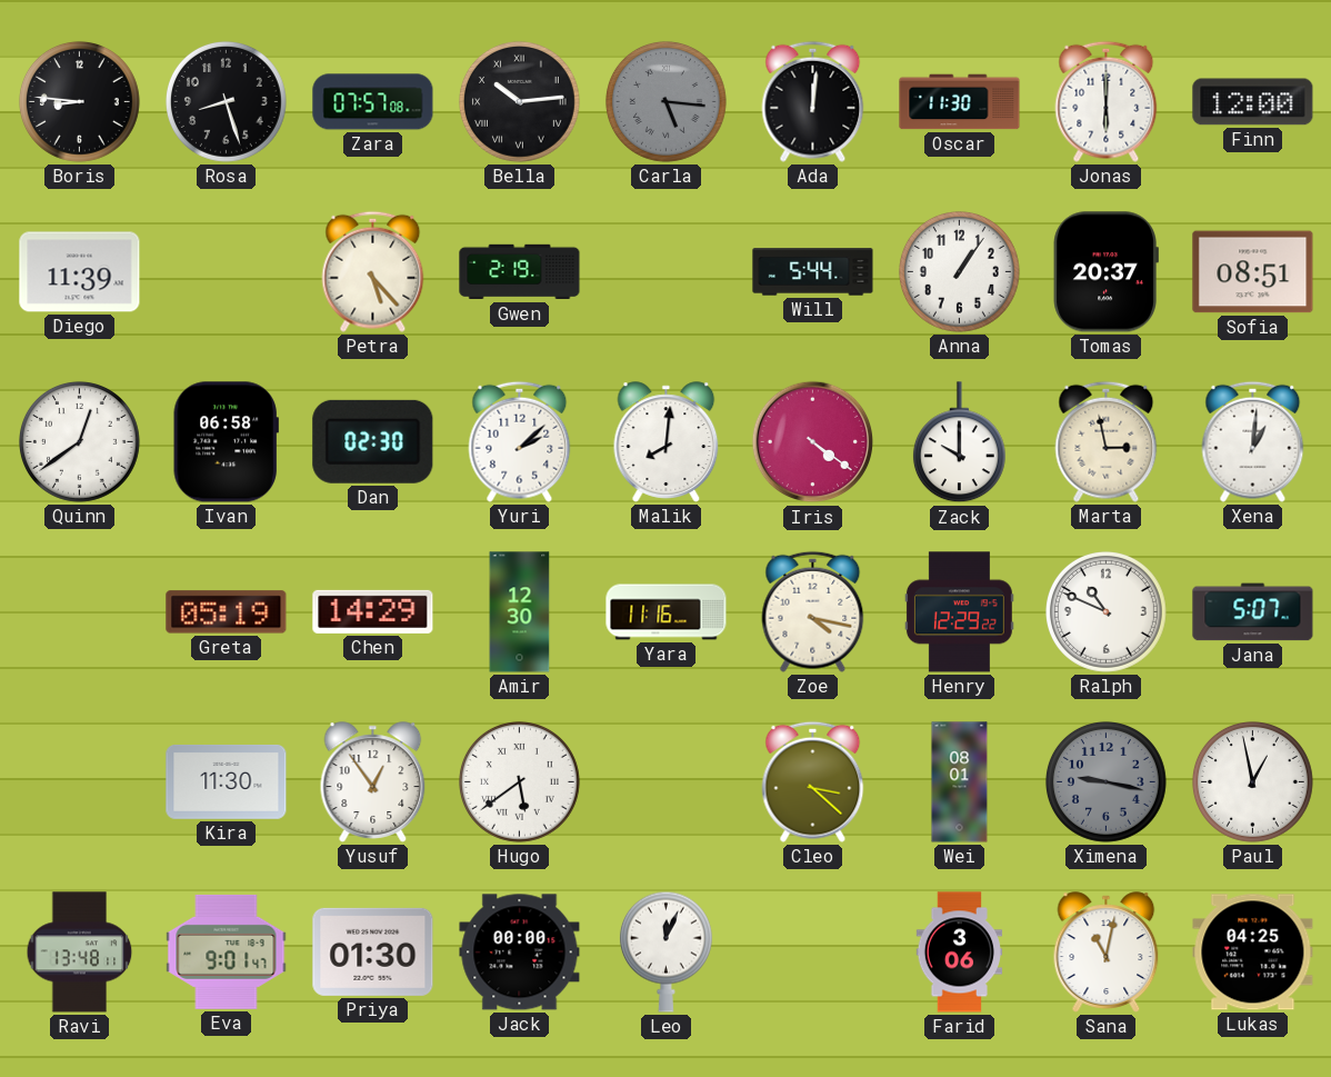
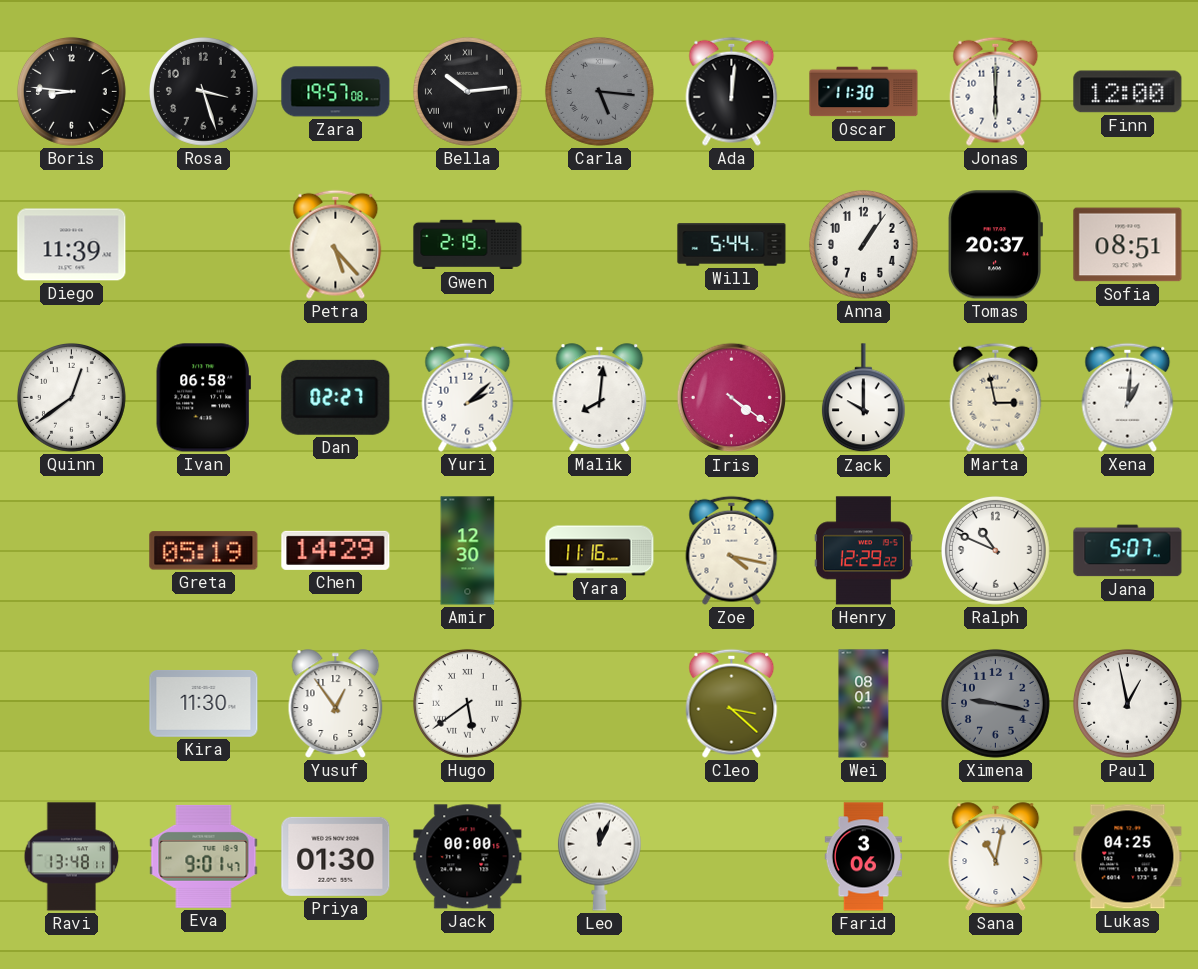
Rosa: 8:27 -> 3:27
Zara: 07:57 -> 19:57
Dan: 02:30 -> 02:27
